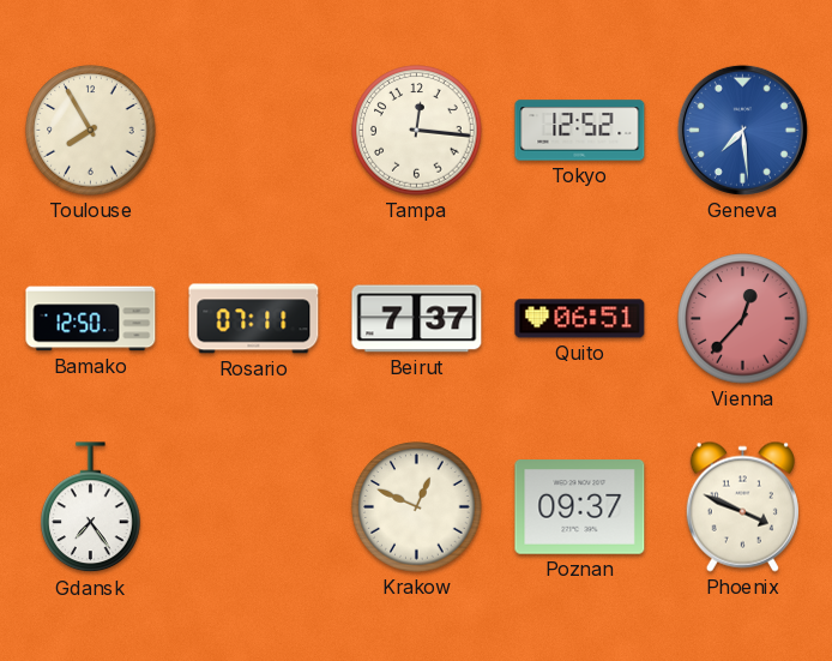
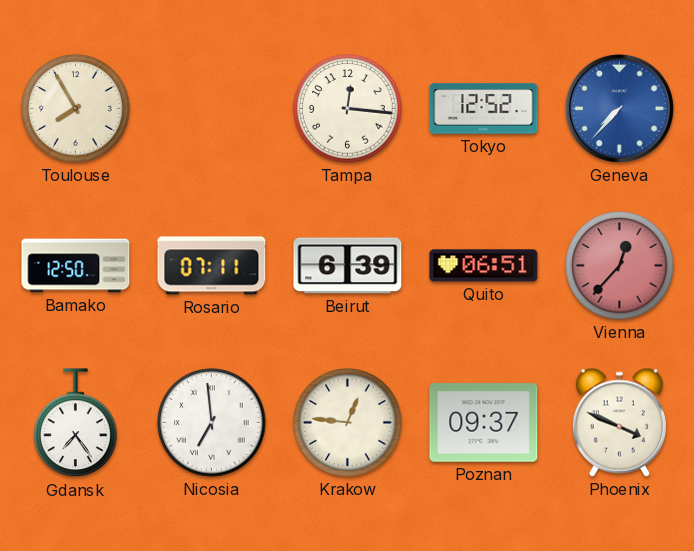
Geneva: 7:29 -> 7:37
Beirut: 7:37 -> 6:39
Nicosia: none -> 6:59
Krakow: 12:49 -> 12:46
